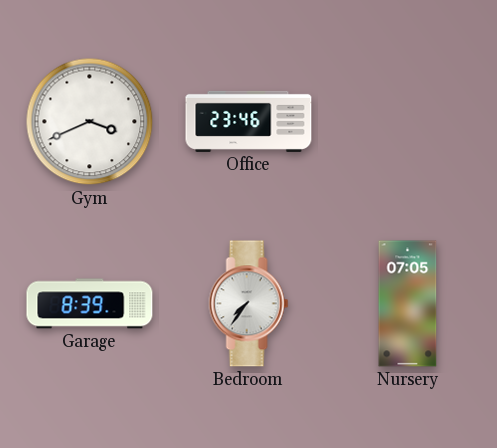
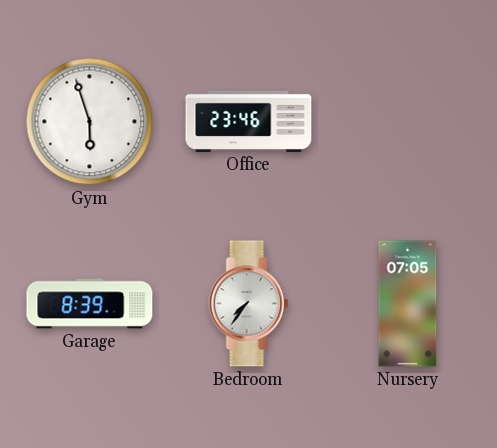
Gym: 3:41 -> 5:57
